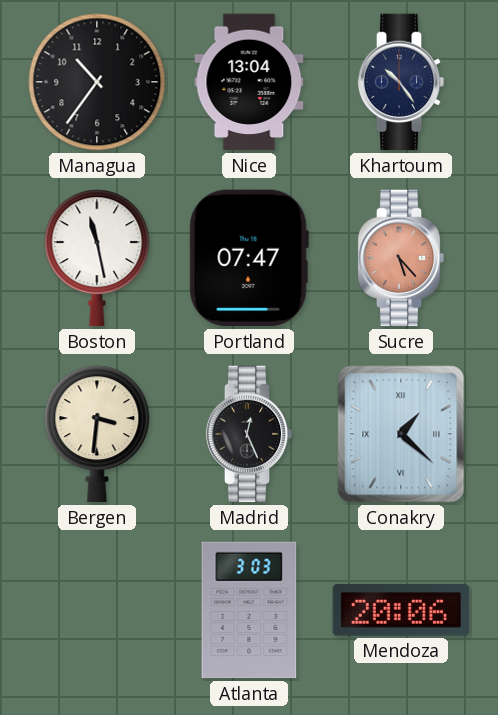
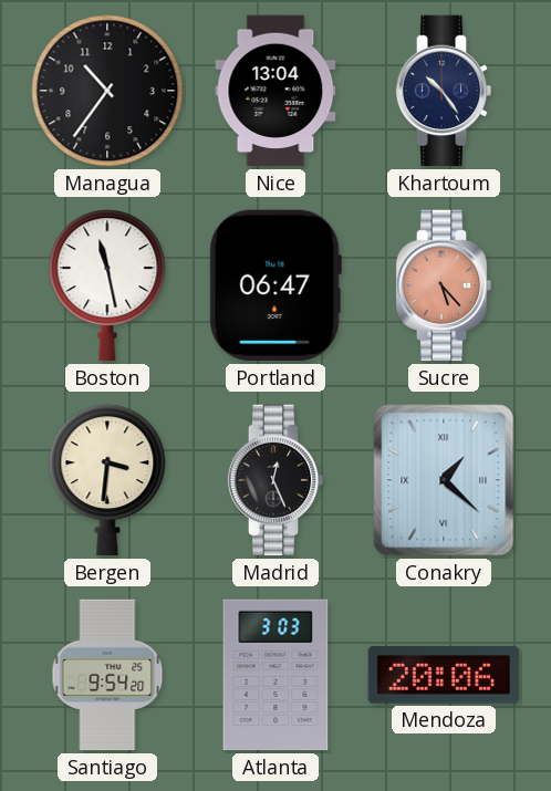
Portland: 07:47 -> 06:47
Santiago: none -> 9:54
